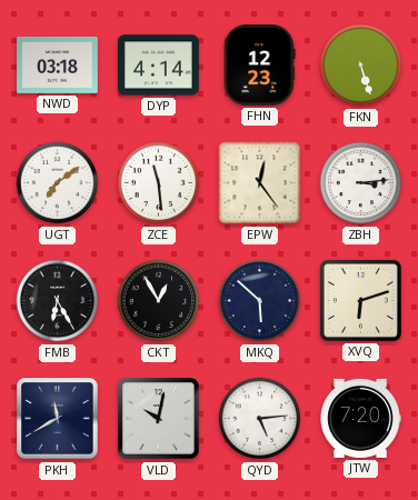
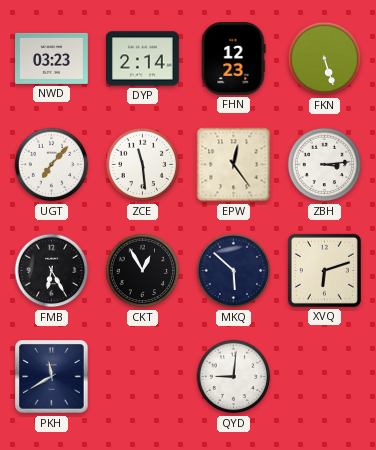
NWD: 03:18 -> 03:23
DYP: 4:14 -> 2:14
UGT: 7:09 -> 7:07
VLD: 10:02 -> none
QYD: 5:14 -> 9:01
JTW: 7:20 -> none
